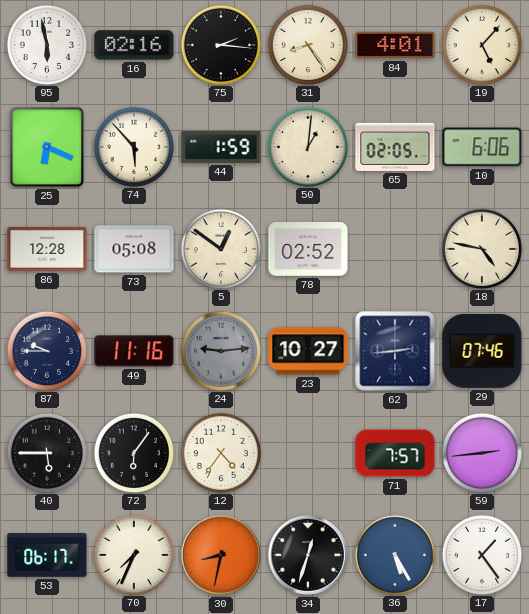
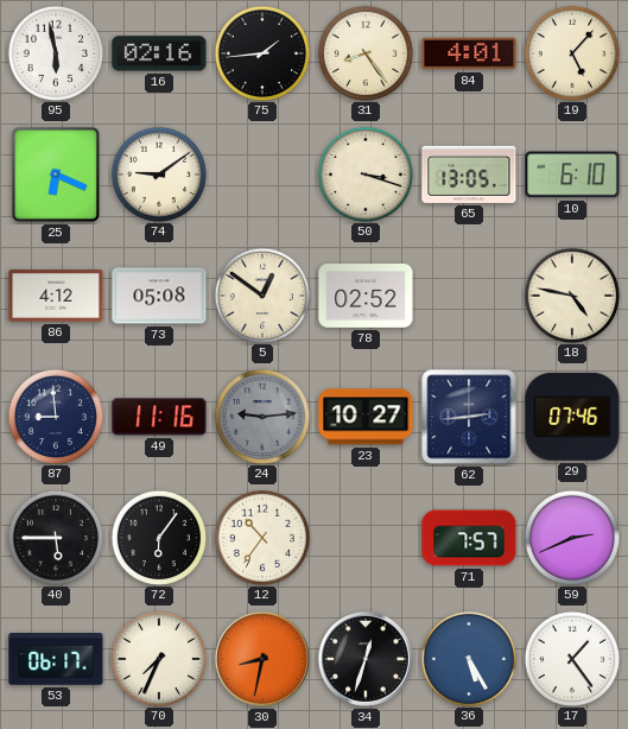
75: 2:16 -> 1:44
74: 5:53 -> 9:09
44: 1:59 -> none
50: 1:01 -> 3:18
65: 02:05 -> 13:05
10: 6:06 -> 6:10
86: 12:28 -> 4:12
87: 9:45 -> 8:59
12: 4:36 -> 10:36
59: 2:44 -> 2:41
